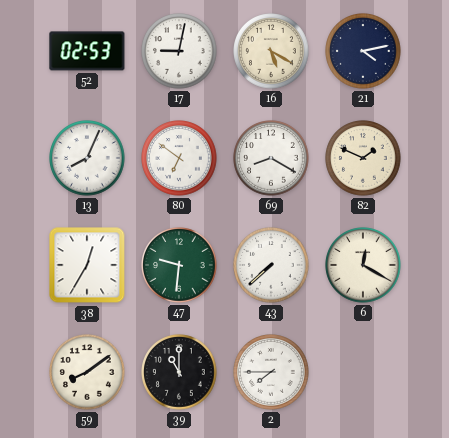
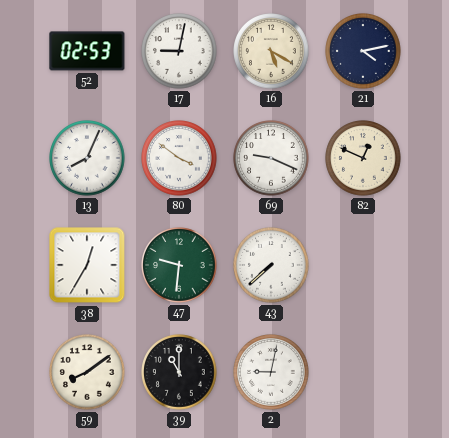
80: 6:51 -> 3:51
69: 8:20 -> 9:19
82: 1:49 -> 12:49
6: 12:20 -> none
2: 7:45 -> 9:02
